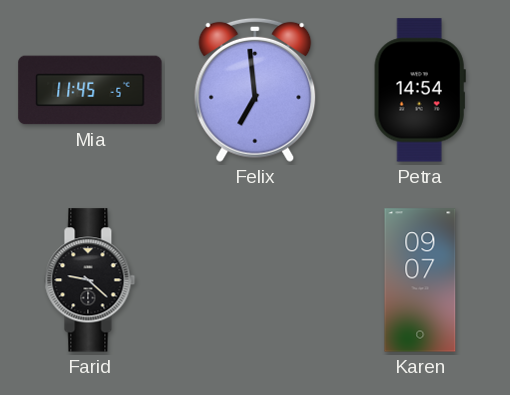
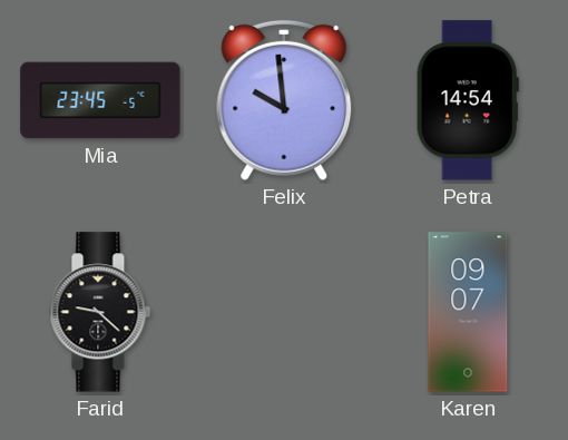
Mia: 11:45 -> 23:45
Felix: 6:59 -> 9:59
